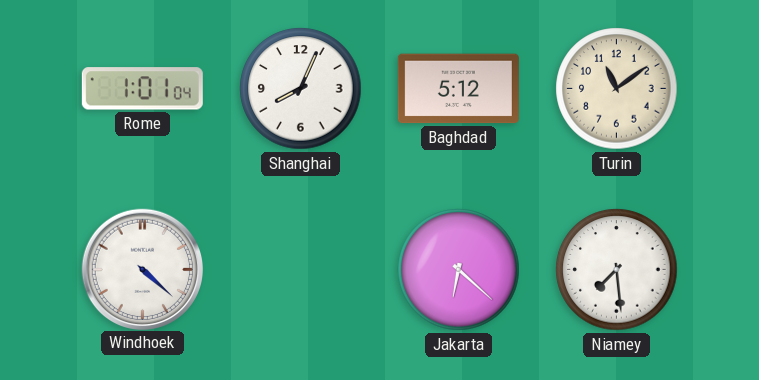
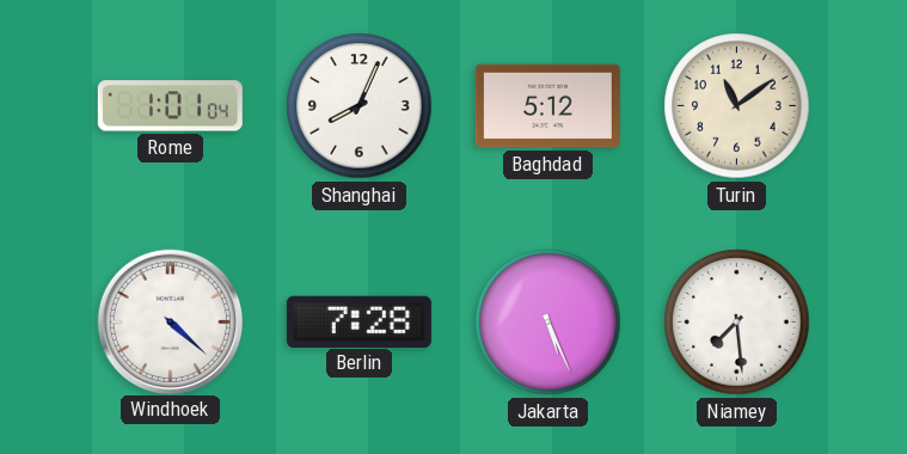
Berlin: none -> 7:28
Jakarta: 6:22 -> 5:26
